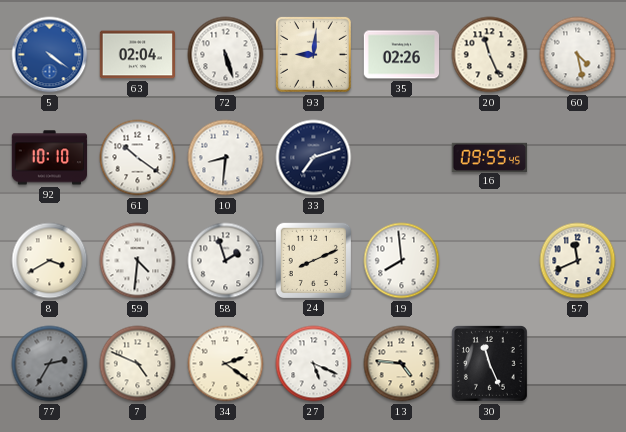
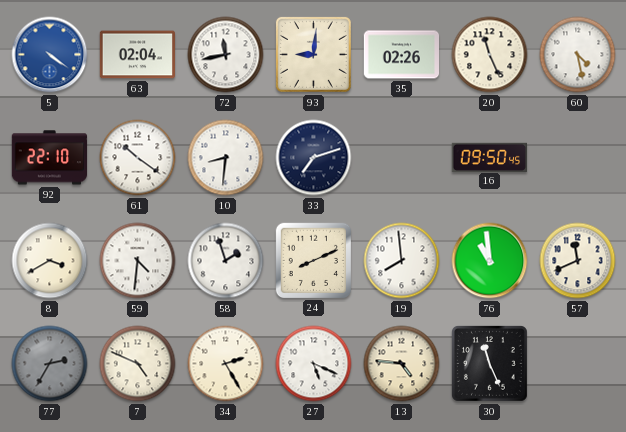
72: 5:27 -> 11:43
92: 10:10 -> 22:10
16: 09:55 -> 09:50
76: none -> 10:59
34: 2:21 -> 2:25
